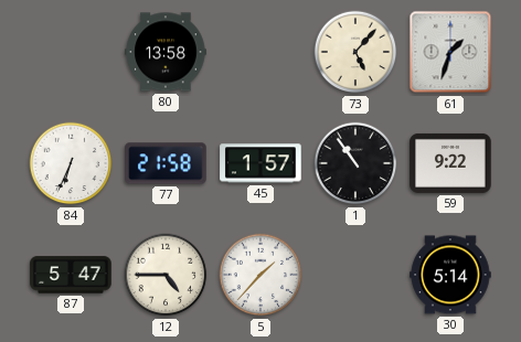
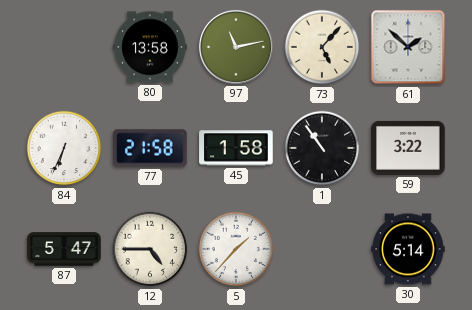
97: none -> 11:13
61: 1:33 -> 1:52
45: 1:57 -> 1:58
59: 9:22 -> 3:22
